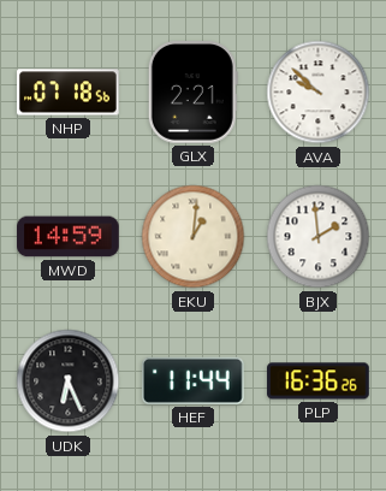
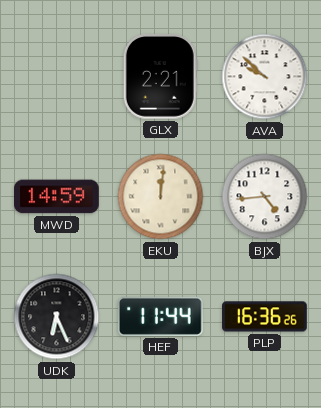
NHP: 07:18 -> none
EKU: 1:01 -> 12:01
BJX: 1:59 -> 4:44
